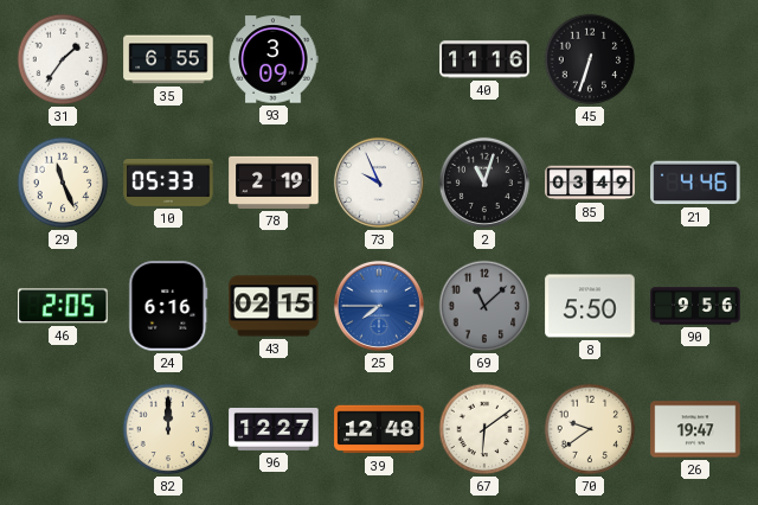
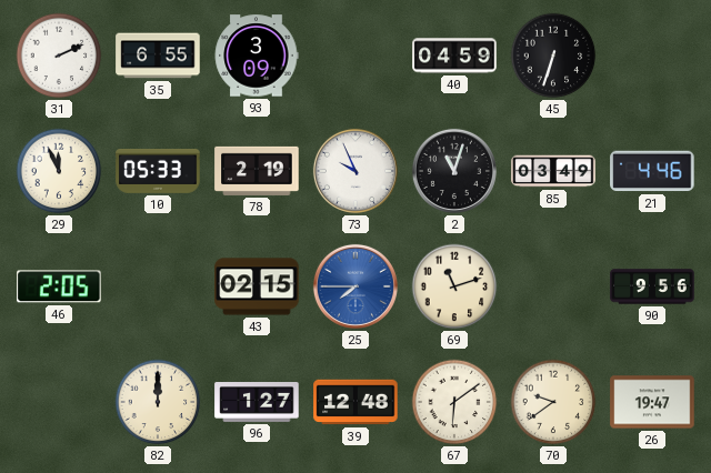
31: 1:36 -> 2:11
40: 11:16 -> 04:59
29: 11:26 -> 11:56
24: 6:16 -> none
69: 11:08 -> 11:12
69 dial: grey -> cream
8: 5:50 -> none
96: 12:27 -> 1:27
